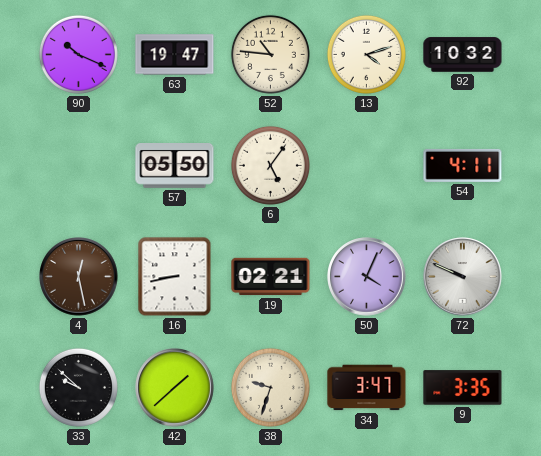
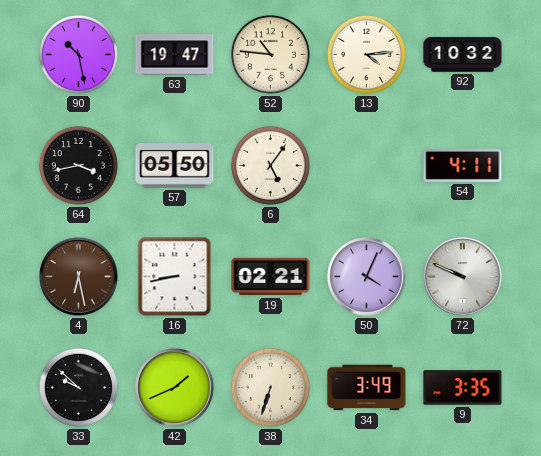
90: 10:19 -> 10:28
13: 4:12 -> 4:14
64: none -> 3:43
4: 12:28 -> 6:28
42: 1:38 -> 1:41
38: 9:33 -> 6:33
34: 3:47 -> 3:49
